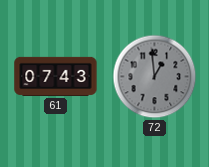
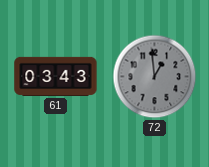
61: 07:43 -> 03:43
